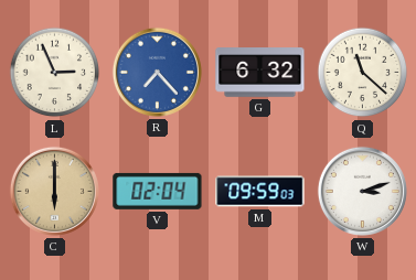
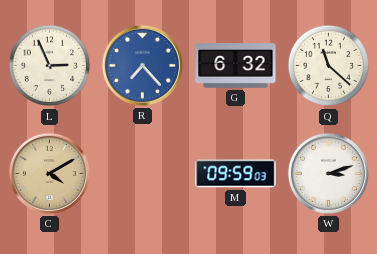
C: 6:00 -> 4:10
V: 02:04 -> none
